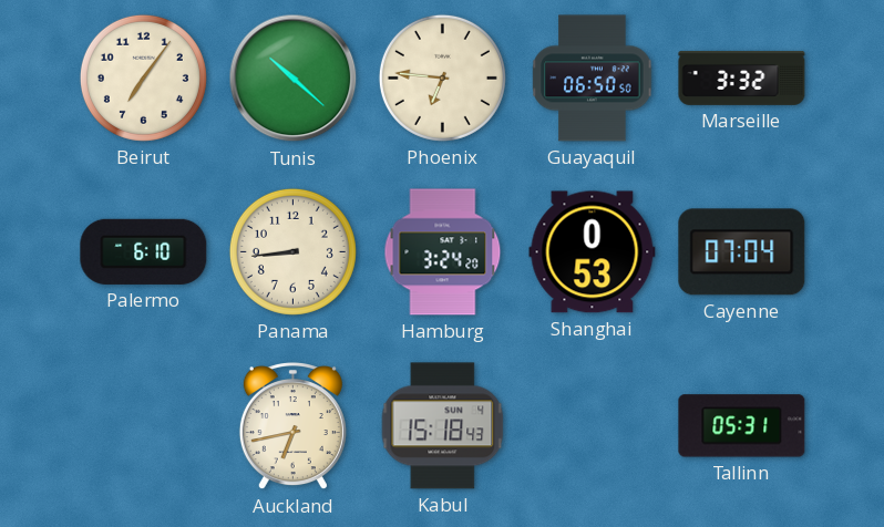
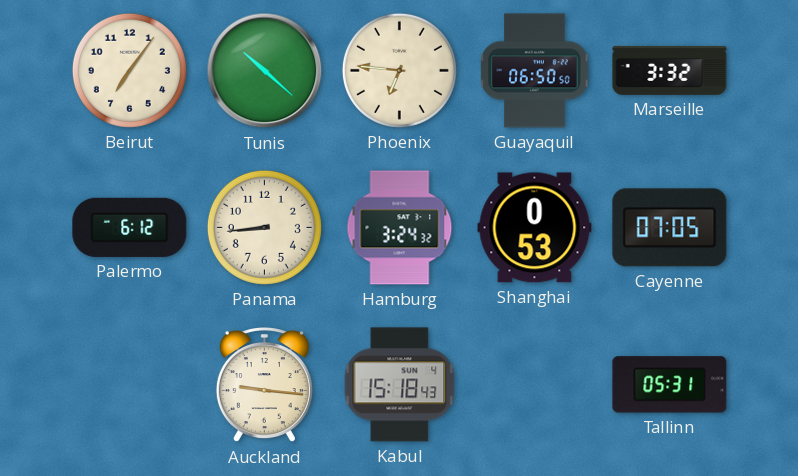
Palermo: 6:10 -> 6:12
Hamburg: 3:24:20 -> 3:24:32
Cayenne: 07:04 -> 07:05
Auckland: 6:43 -> 9:16
